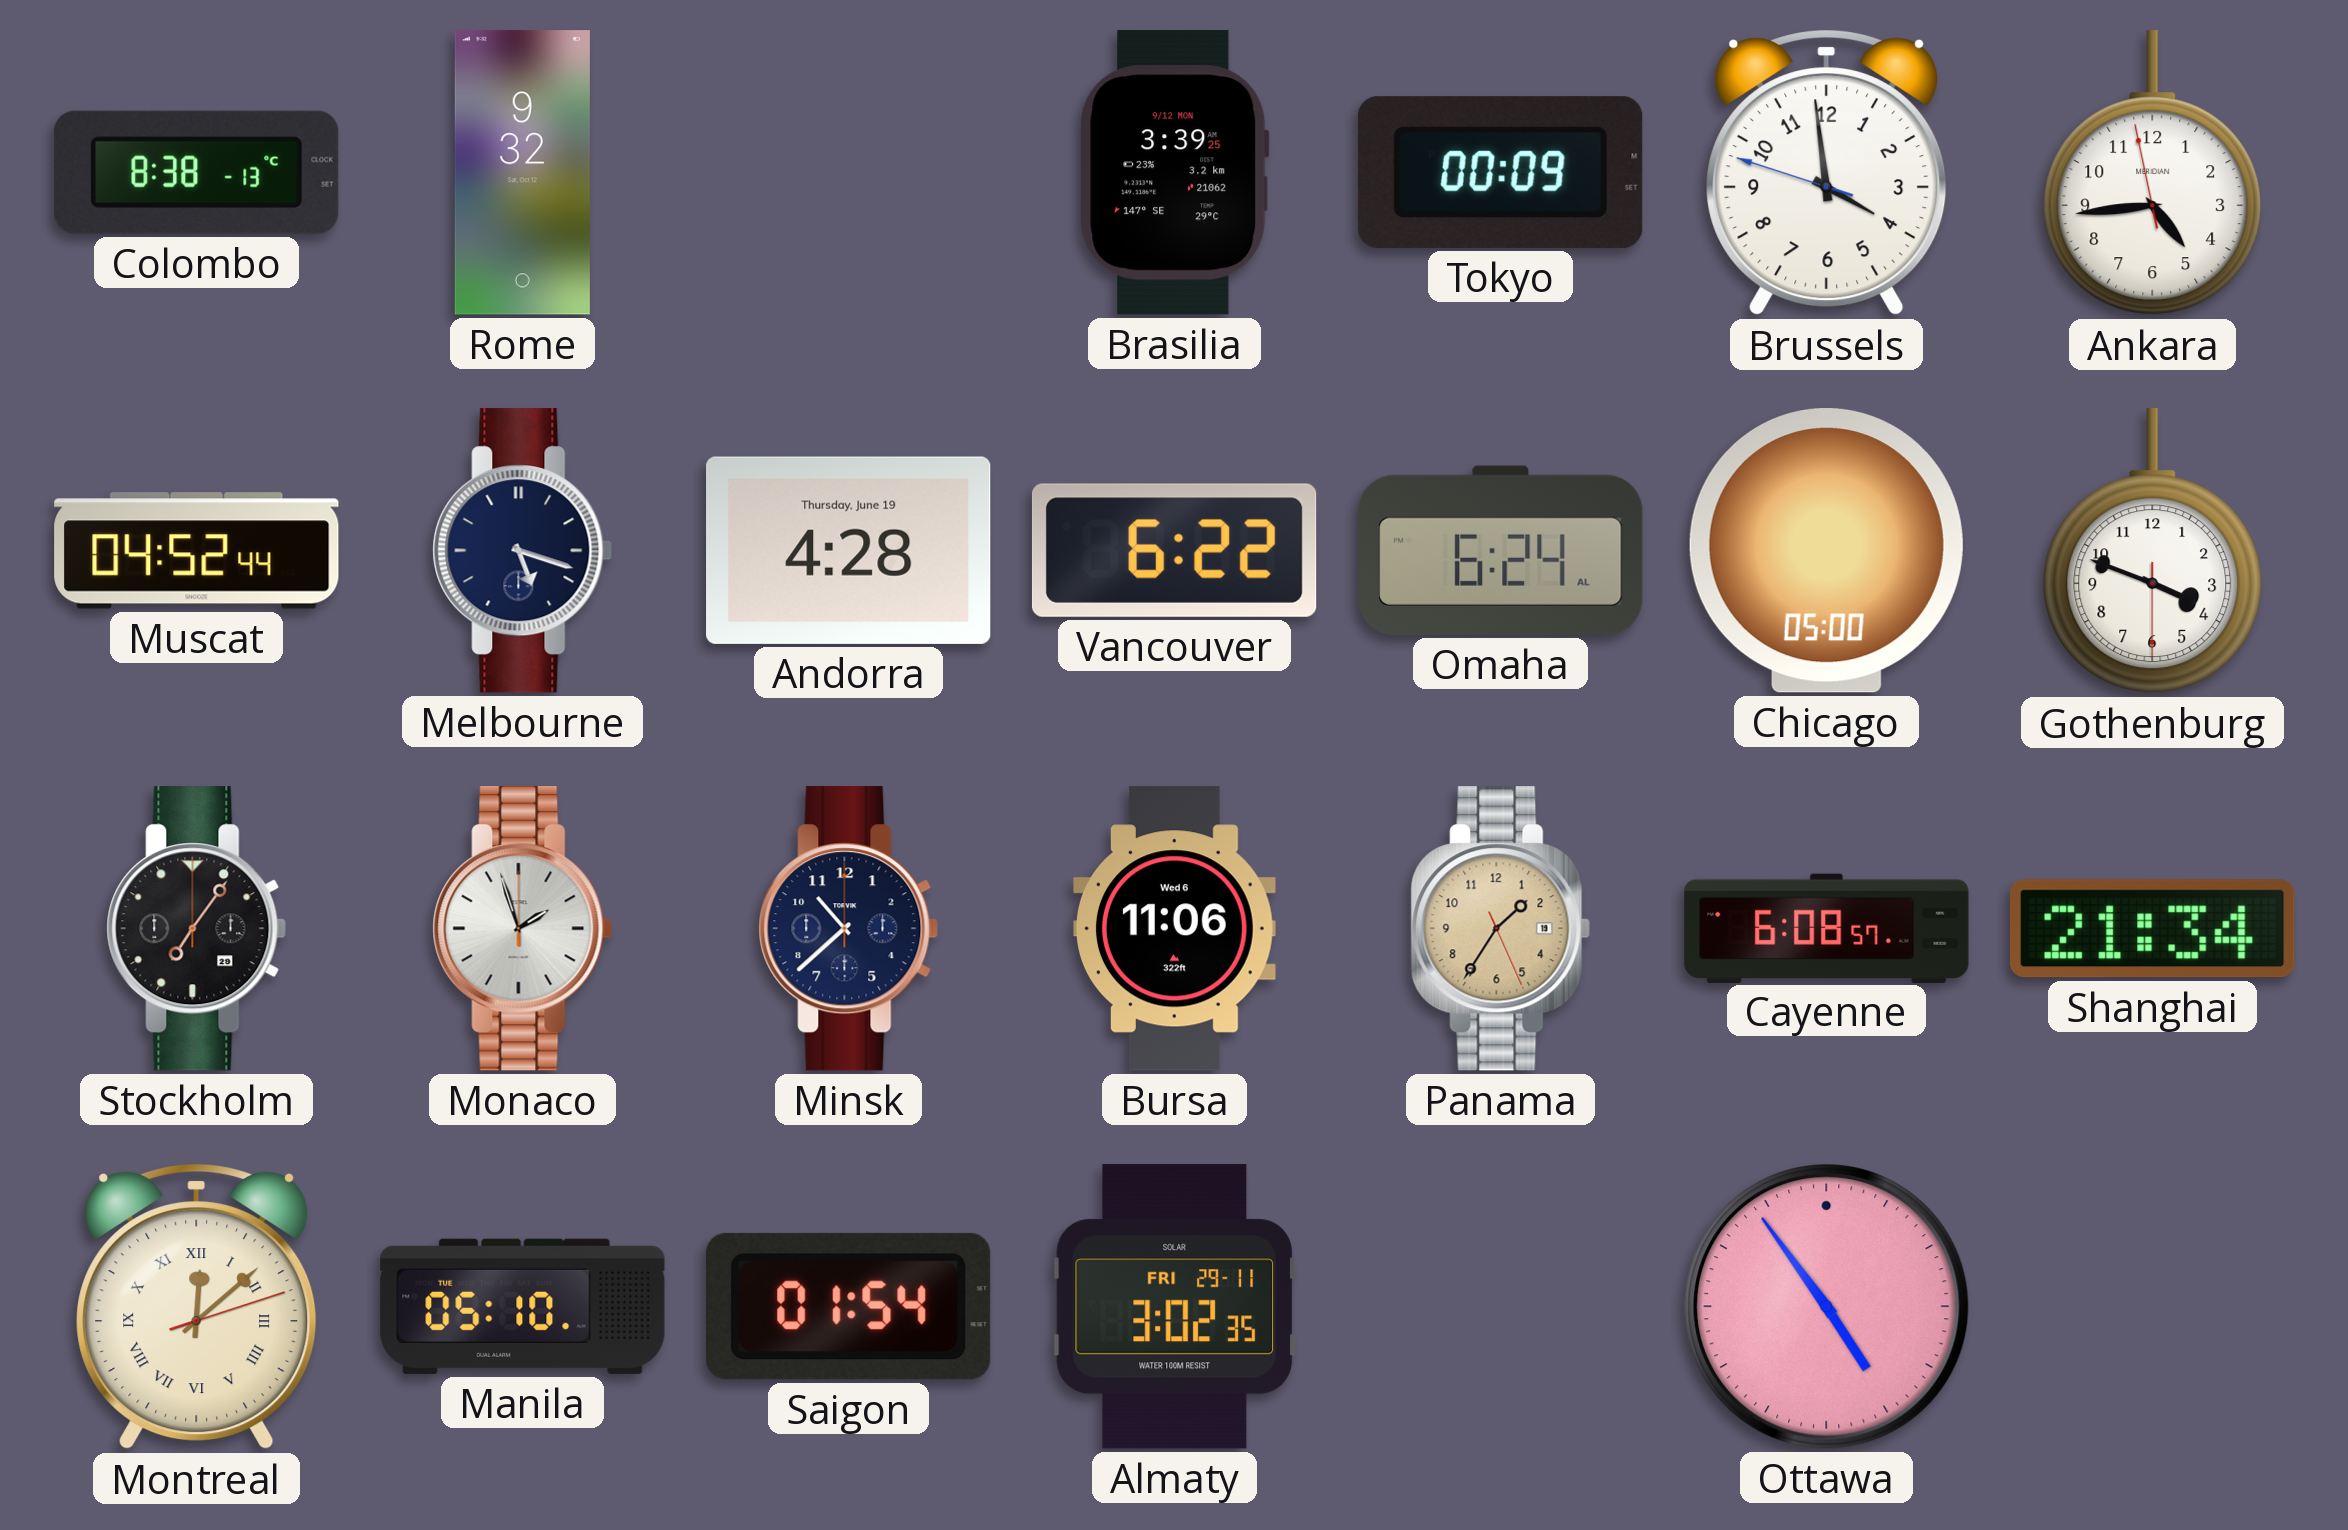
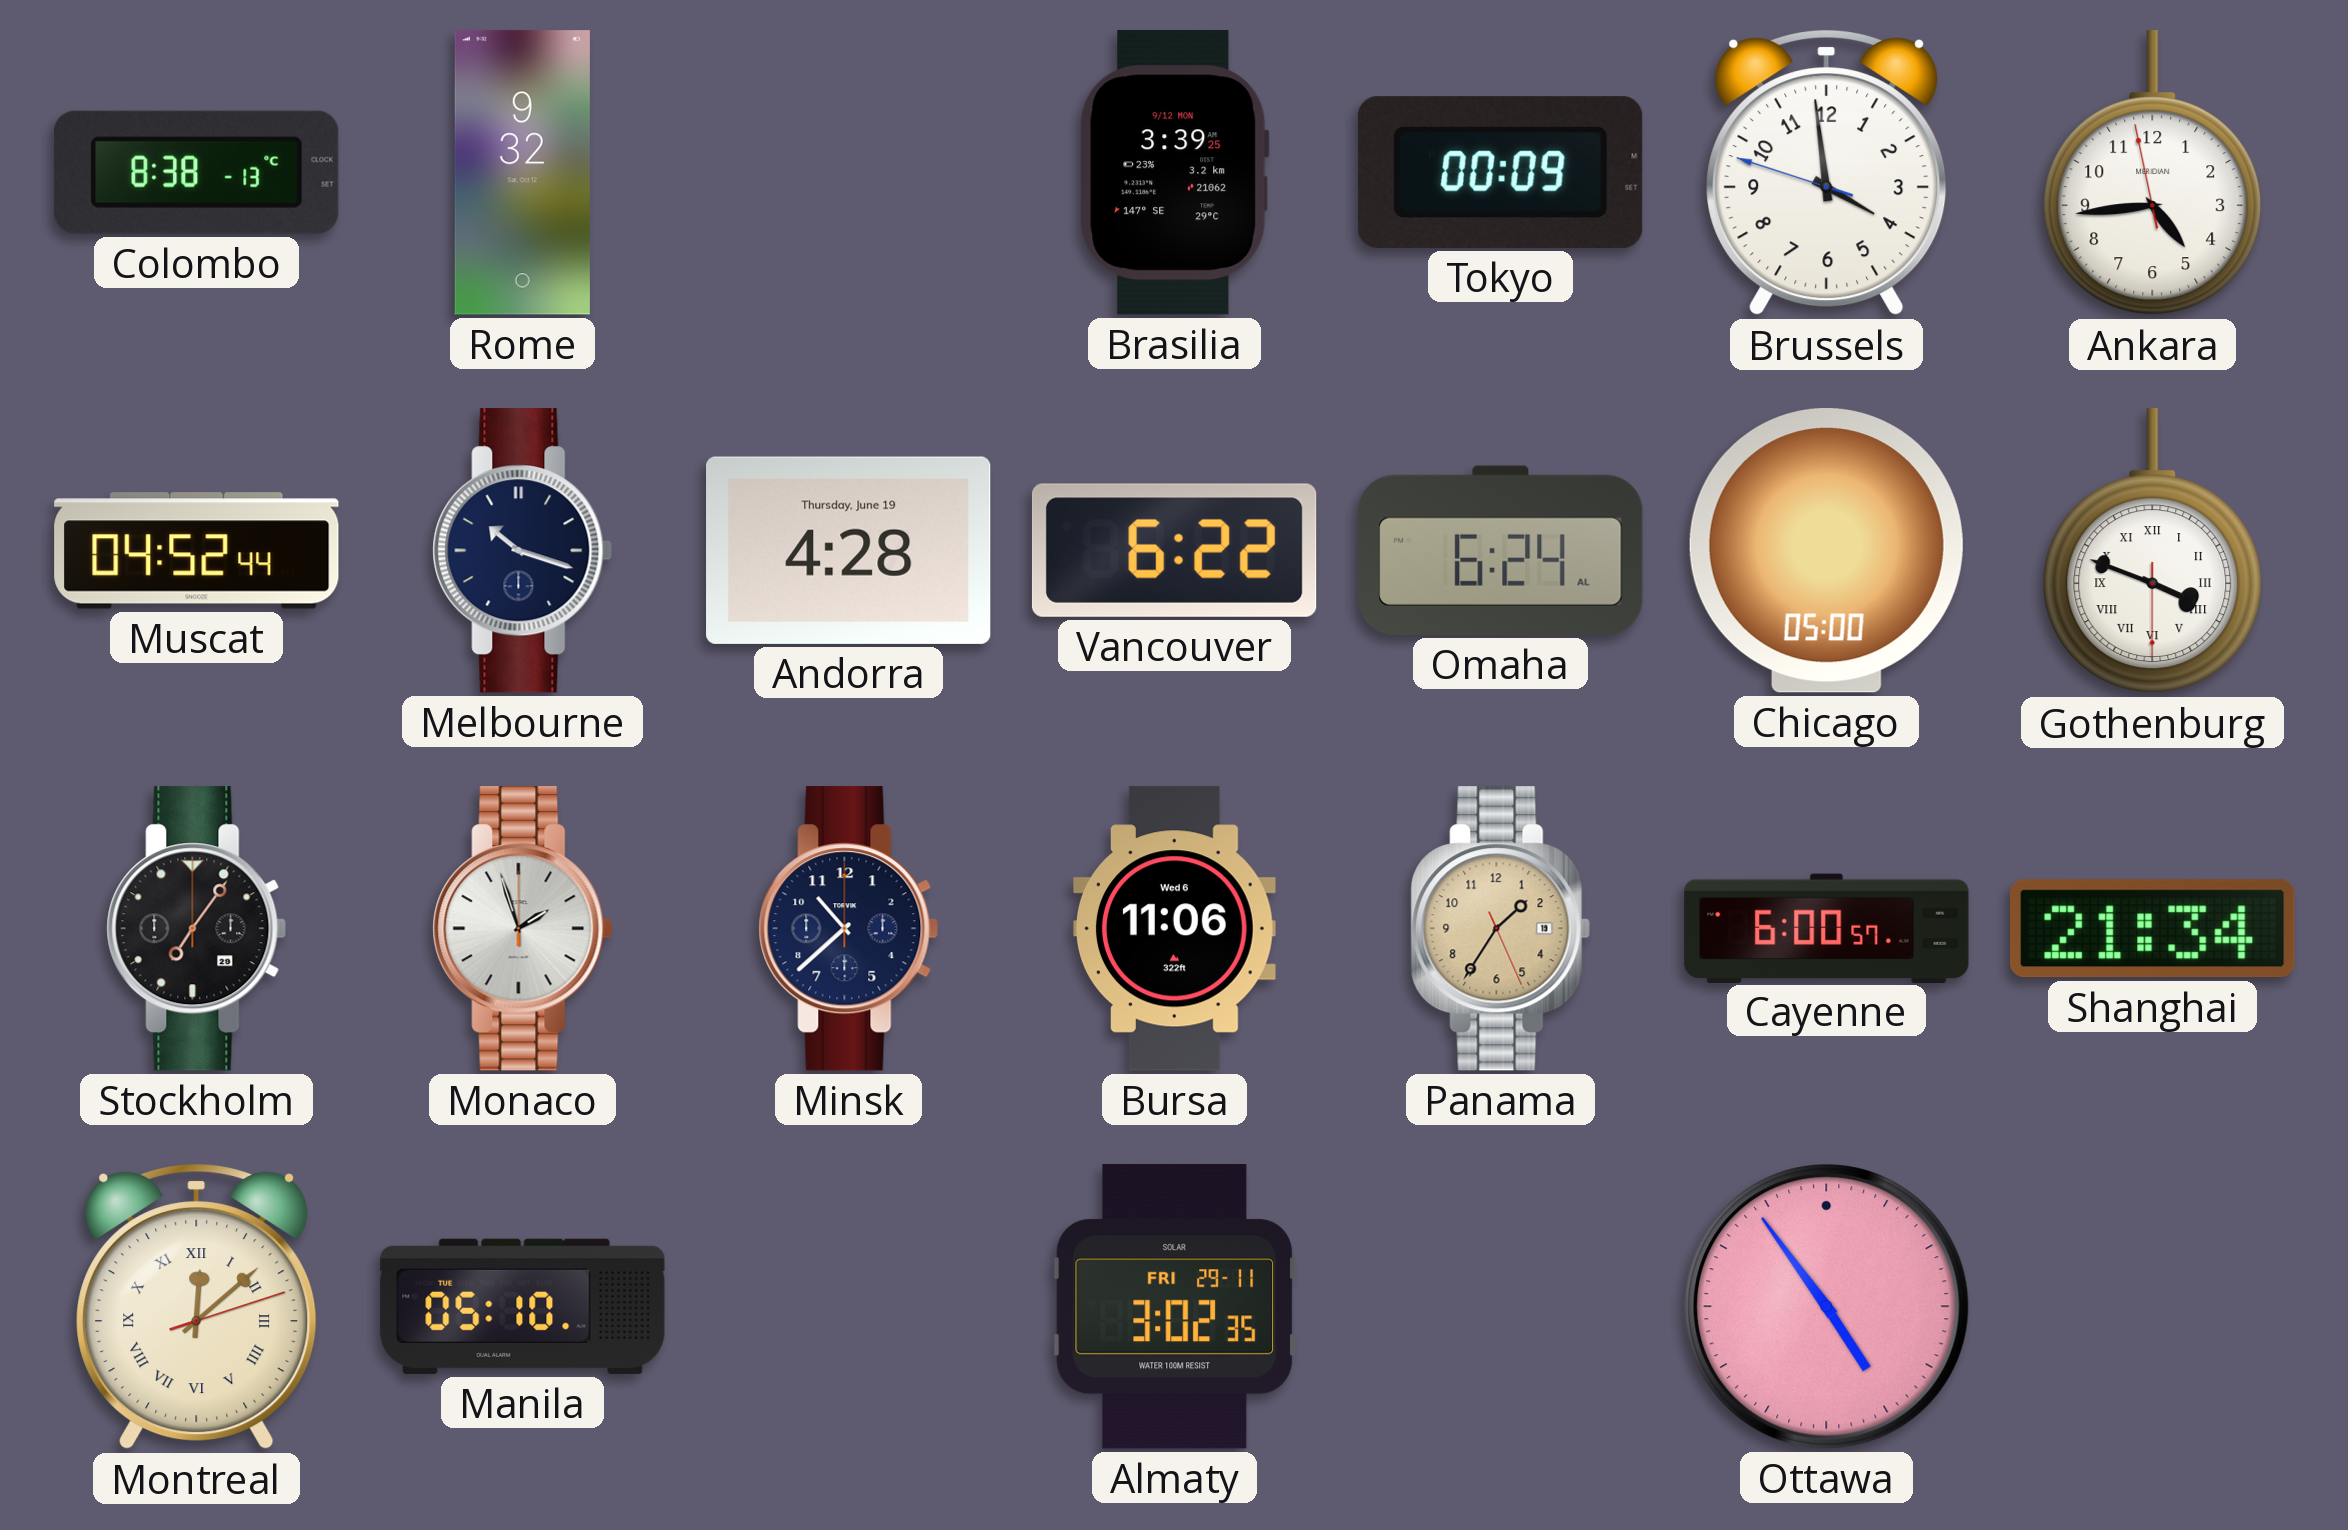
Melbourne: 5:18 -> 10:18
Gothenburg numerals: Arabic -> Roman
Cayenne: 6:08 -> 6:00
Saigon: 01:54 -> none
